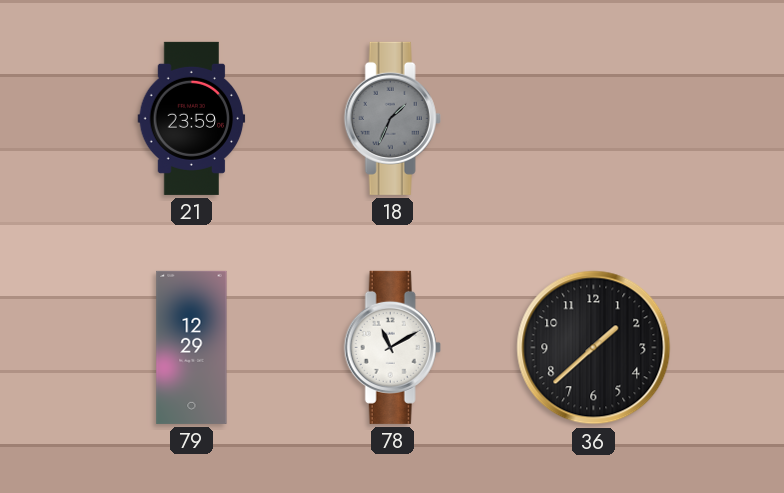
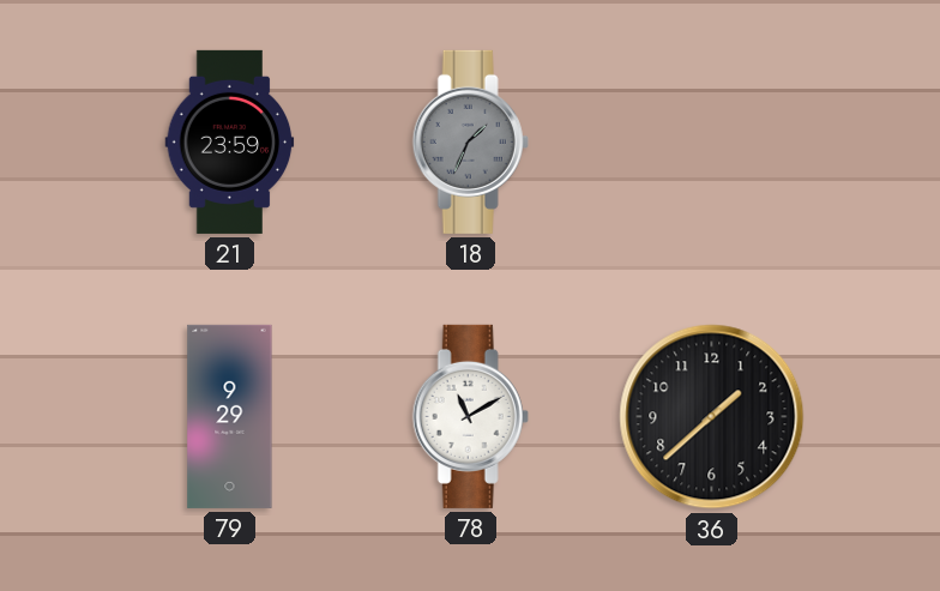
79: 12:29 -> 9:29
